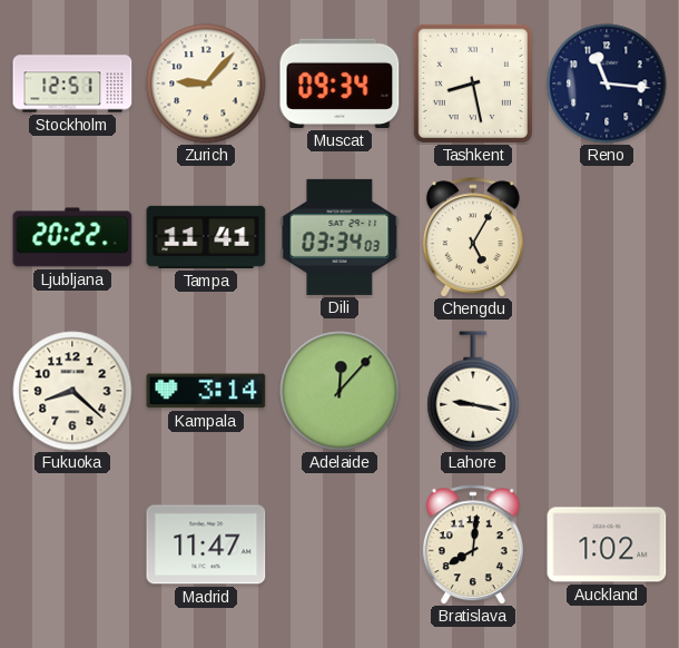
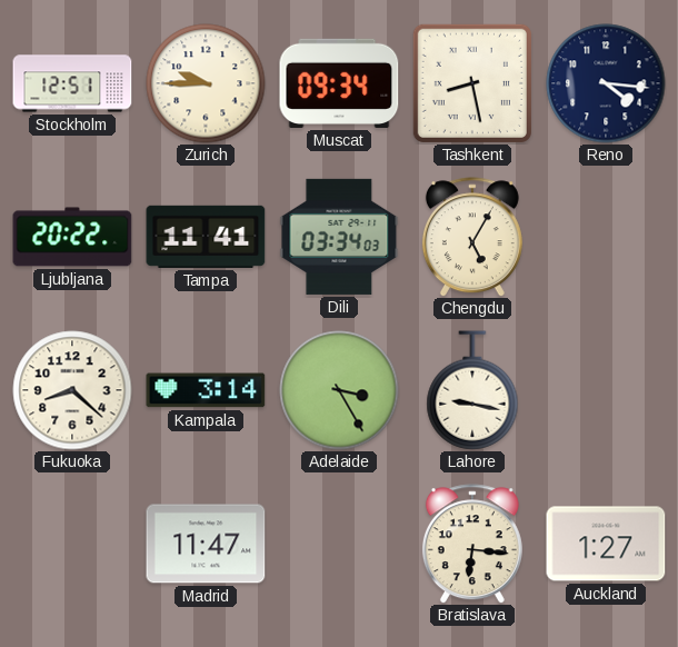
Zurich: 9:07 -> 9:45
Reno: 11:16 -> 4:16
Adelaide: 12:07 -> 3:25
Bratislava: 8:01 -> 6:16
Auckland: 1:02 -> 1:27
